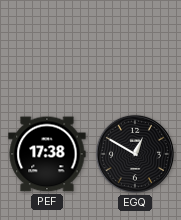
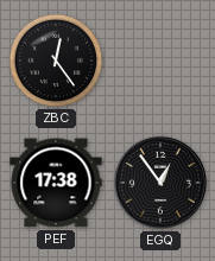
ZBC: none -> 12:24
EGQ: 12:50 -> 12:54
